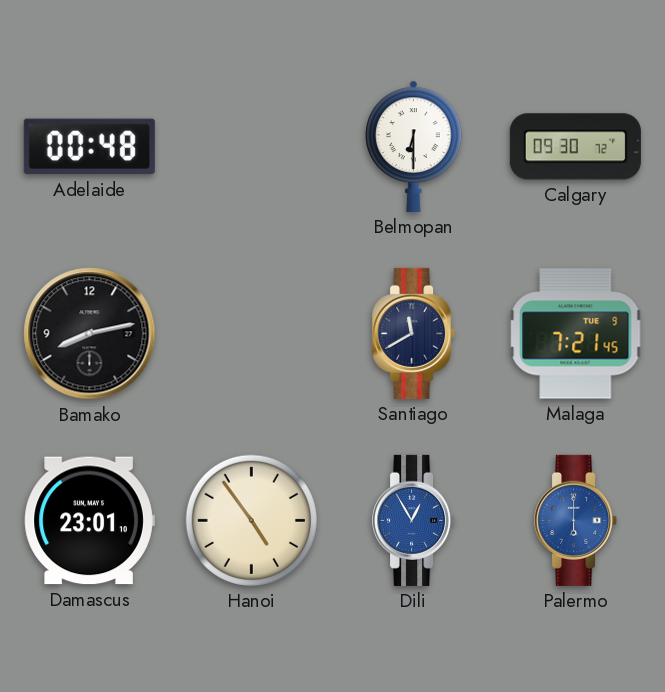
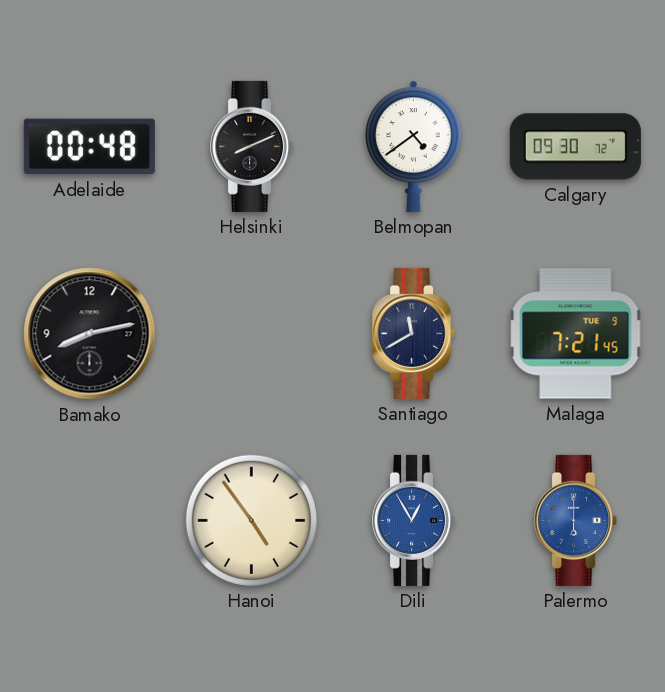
Helsinki: none -> 8:11
Belmopan: 6:30 -> 4:39
Damascus: 23:01 -> none
